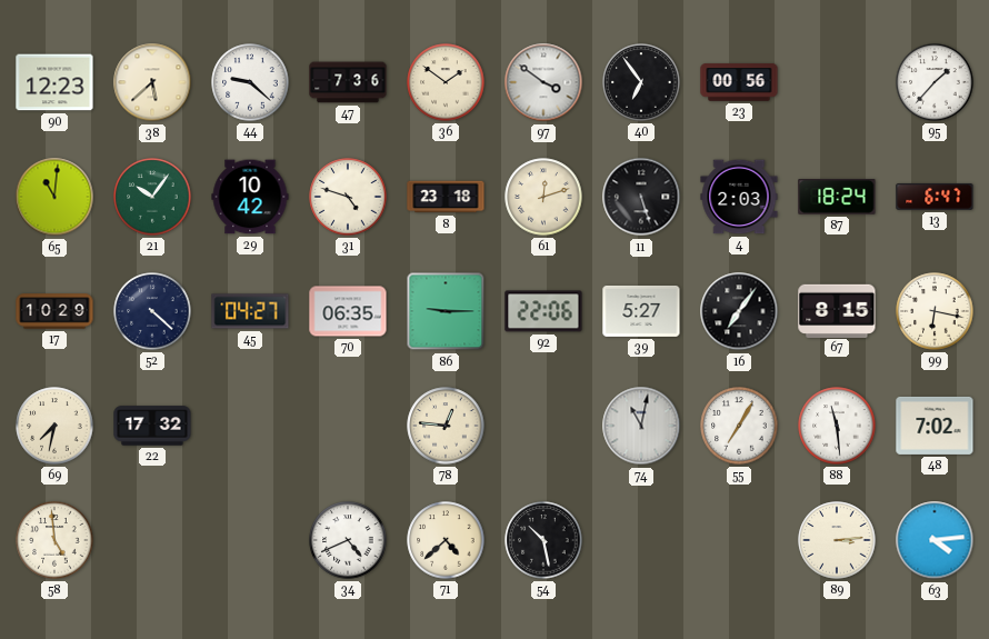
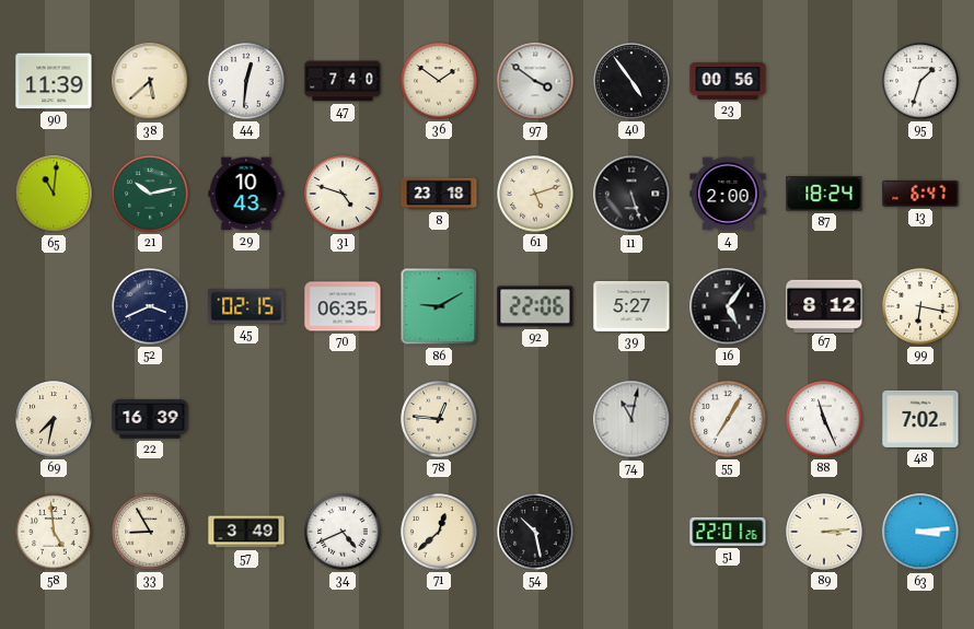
90: 12:23 -> 11:39
44: 9:22 -> 12:31
47: 7:36 -> 7:40
40: 6:54 -> 4:54
95: 1:37 -> 1:33
21: 10:06 -> 10:13
29: 10:42 -> 10:43
61: 12:12 -> 5:12
4: 2:03 -> 2:00
17: 10:29 -> none
52: 4:22 -> 3:41
45: 04:27 -> 02:15
86: 9:15 -> 9:10
16: 7:06 -> 5:06
67: 8:15 -> 8:12
22: 17:32 -> 16:39
88: 11:29 -> 11:26
33: none -> 8:55
57: none -> 3:49
71: 4:38 -> 12:38
51: none -> 22:01
63: 4:14 -> 3:14
